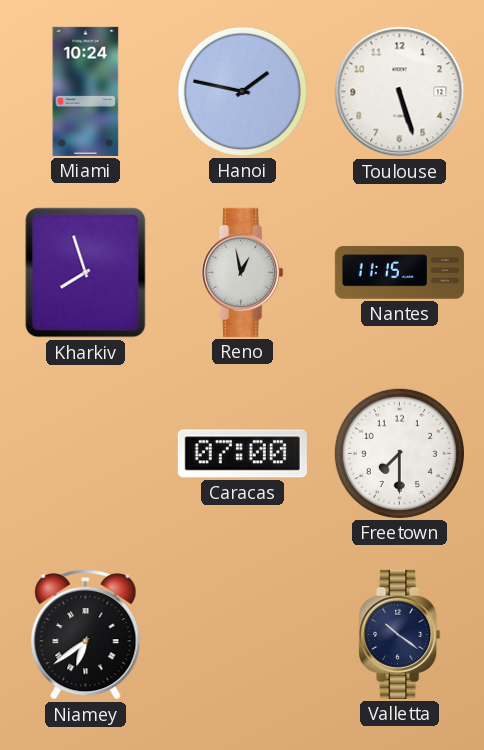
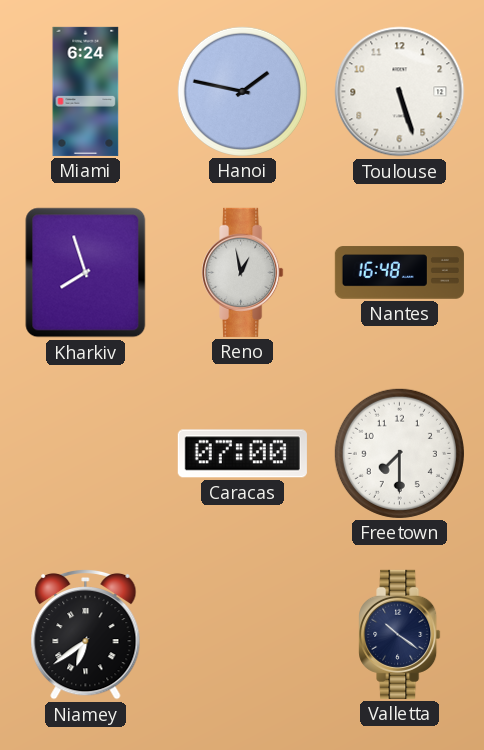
Miami: 10:24 -> 6:24
Nantes: 11:15 -> 16:48
